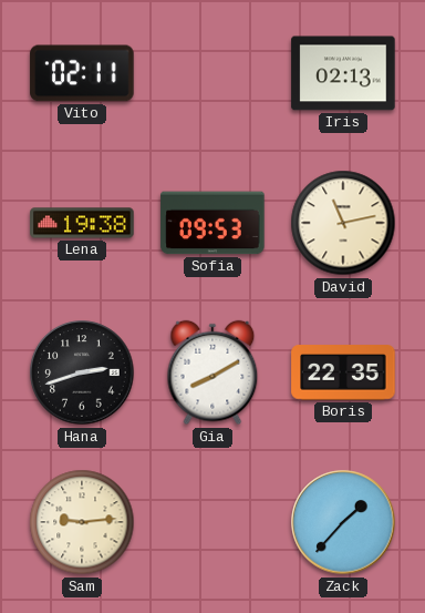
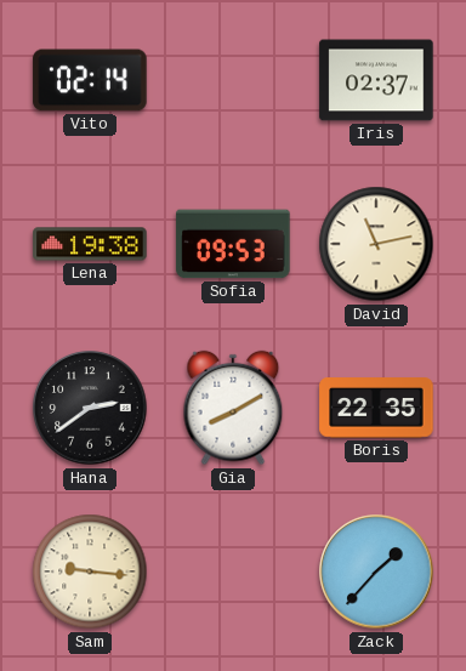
Vito: 02:11 -> 02:14
Iris: 02:13 -> 02:37
Hana: 2:42 -> 2:39
Sam: 9:14 -> 9:16
